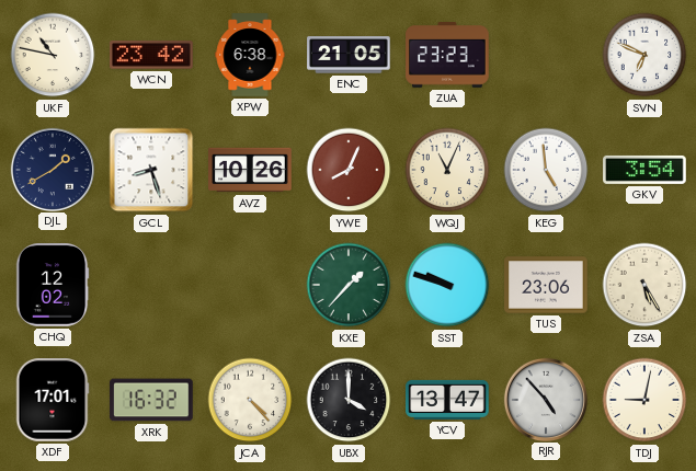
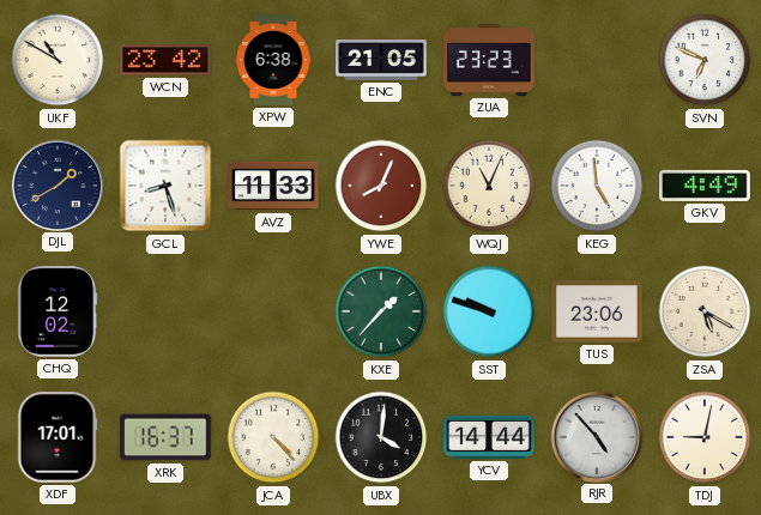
UKF: 10:47 -> 10:50
AVZ: 10:26 -> 11:33
GKV: 3:54 -> 4:49
ZSA: 5:25 -> 5:20
XRK: 16:32 -> 16:37
UBX: 4:00 -> 4:01
YCV: 13:47 -> 14:44
